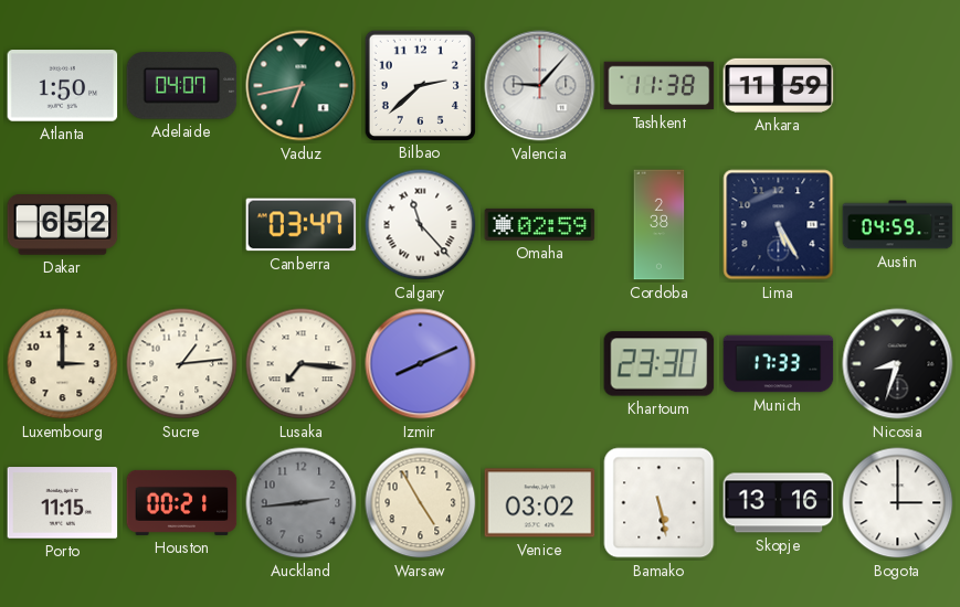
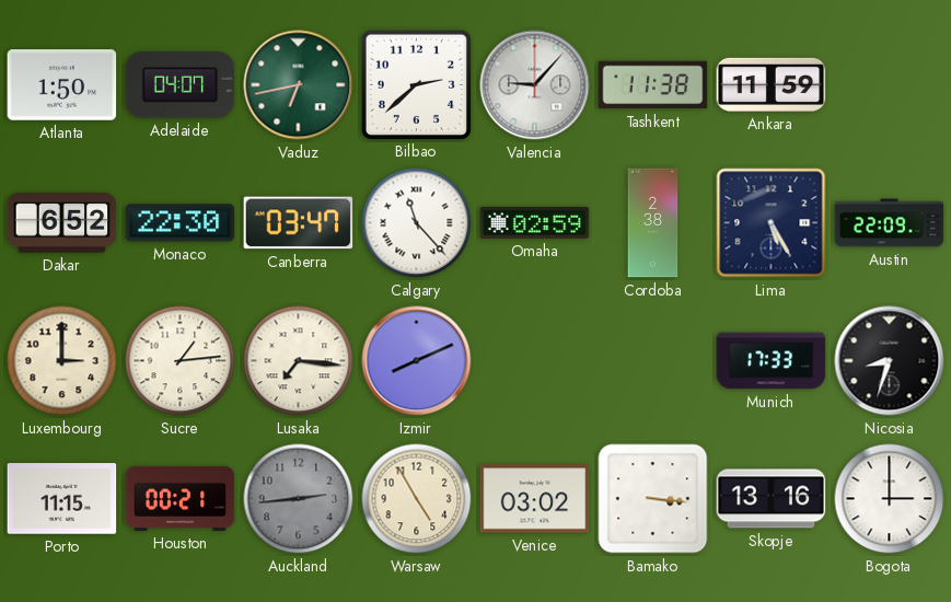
Monaco: none -> 22:30
Austin: 04:59 -> 22:09
Khartoum: 23:30 -> none
Bamako: 5:28 -> 3:16
